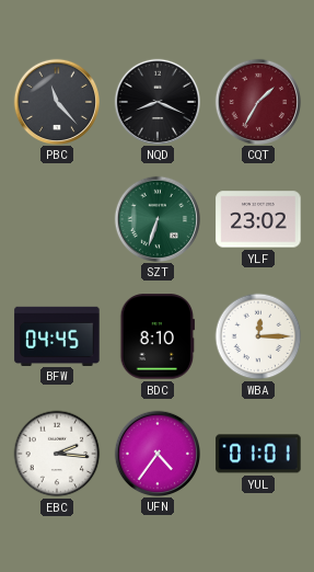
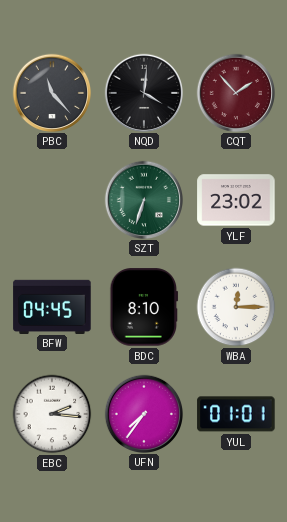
NQD: 8:19 -> 4:01
CQT: 1:35 -> 1:53
UFN: 4:36 -> 7:36
